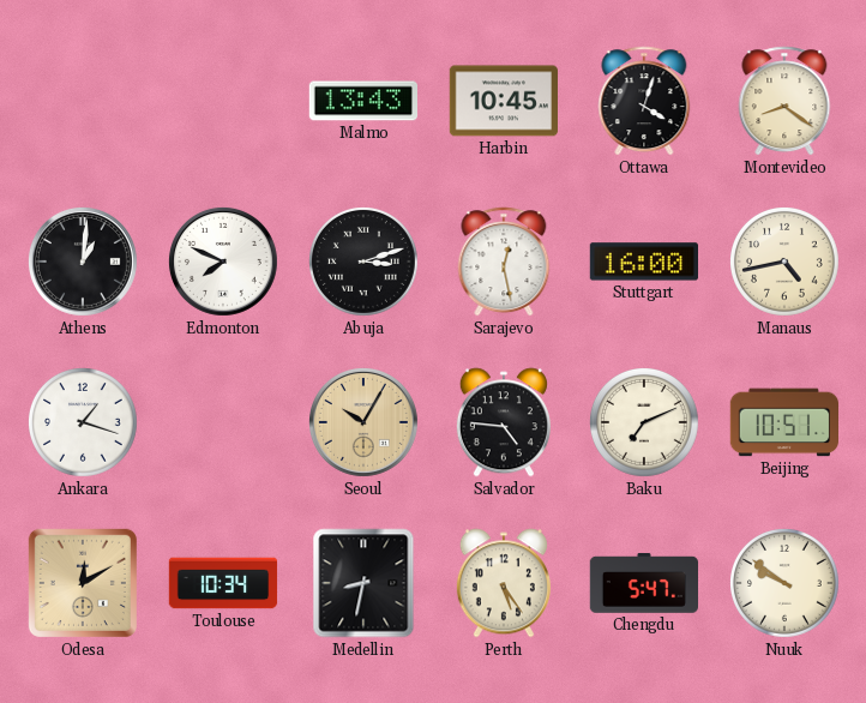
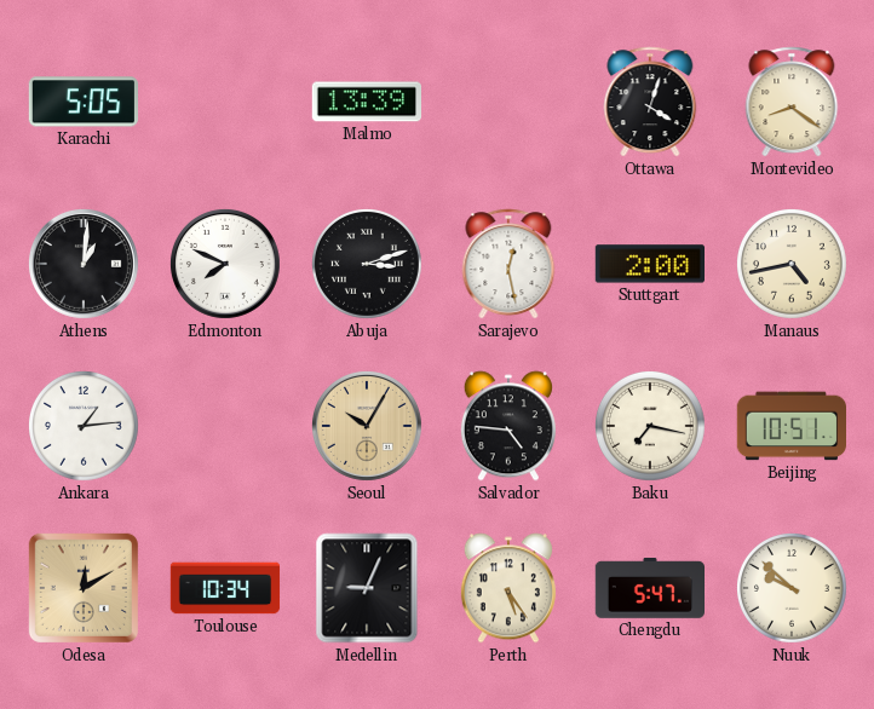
Karachi: none -> 5:05
Malmo: 13:43 -> 13:39
Harbin: 10:45 -> none
Stuttgart: 16:00 -> 2:00
Ankara: 1:18 -> 1:14
Baku: 7:11 -> 7:17
Medellin: 8:32 -> 9:04
Nuuk: 9:51 -> 9:52
